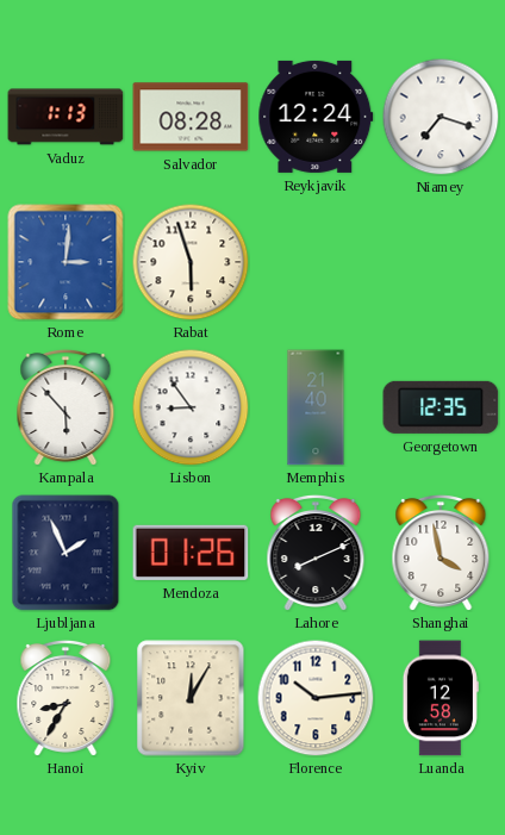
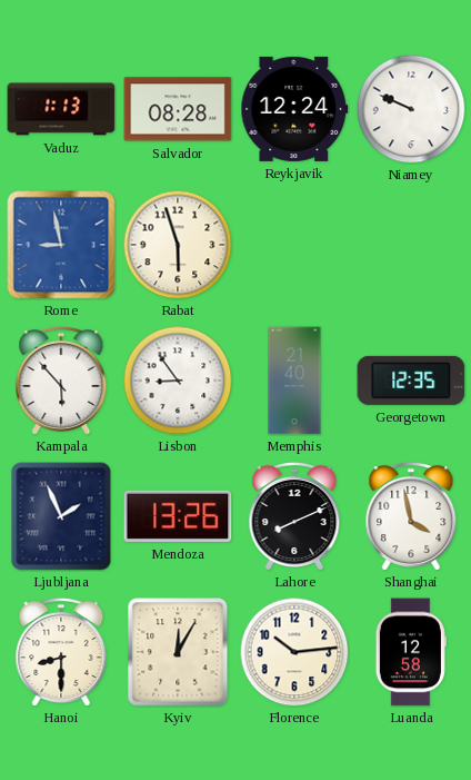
Niamey: 7:18 -> 9:49
Rome: 3:01 -> 8:58
Mendoza: 01:26 -> 13:26
Hanoi: 8:35 -> 8:30
